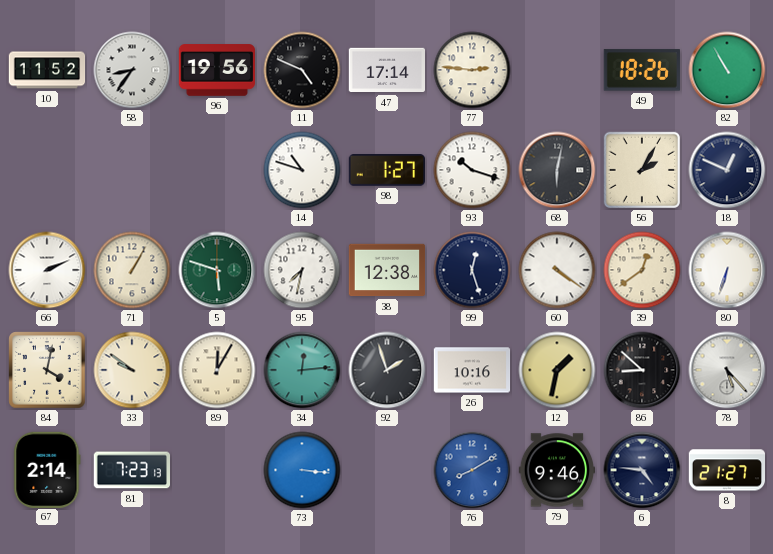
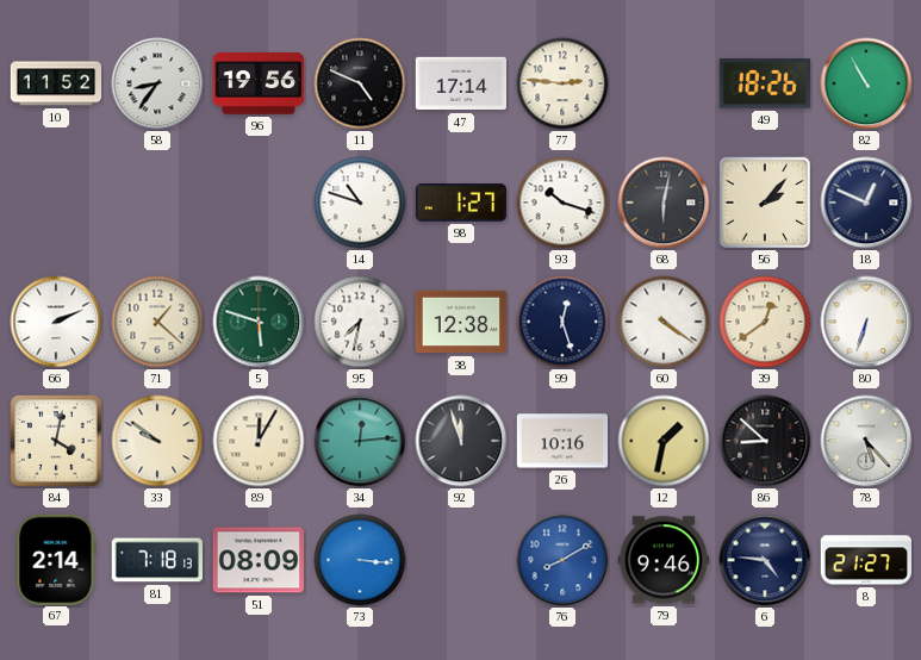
56: 2:05 -> 2:07
71: 1:05 -> 1:22
92: 1:57 -> 11:57
81: 7:23 -> 7:18
51: none -> 08:09
